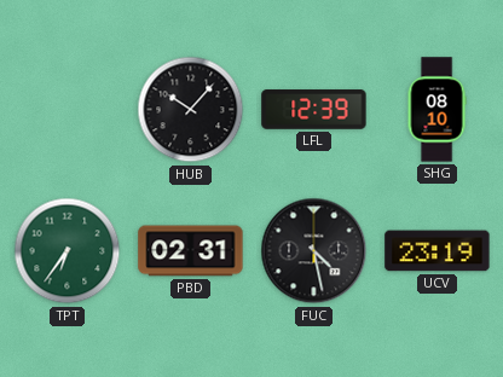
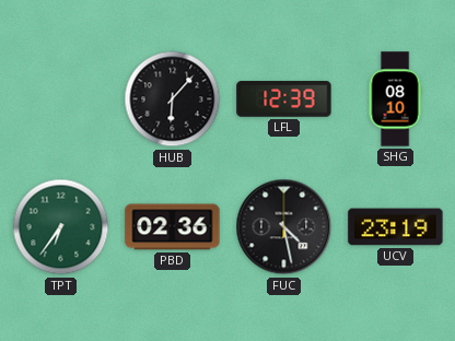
HUB: 10:07 -> 6:07
PBD: 02:31 -> 02:36
